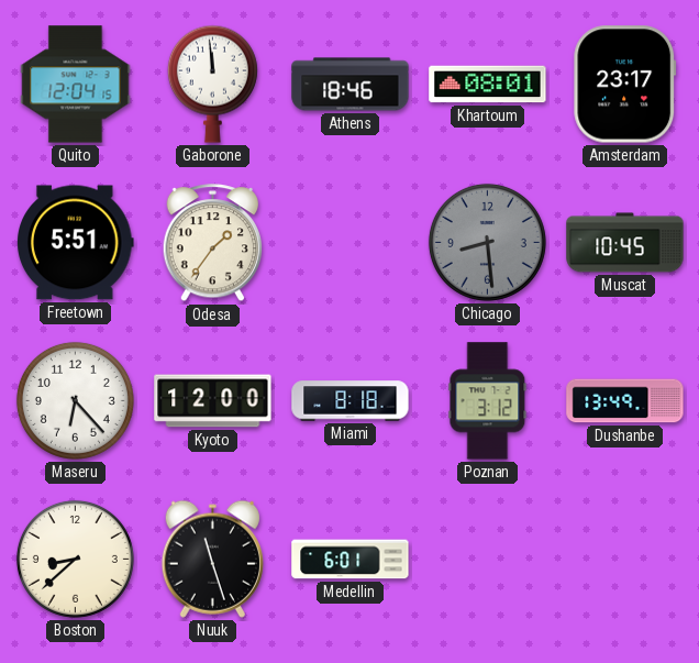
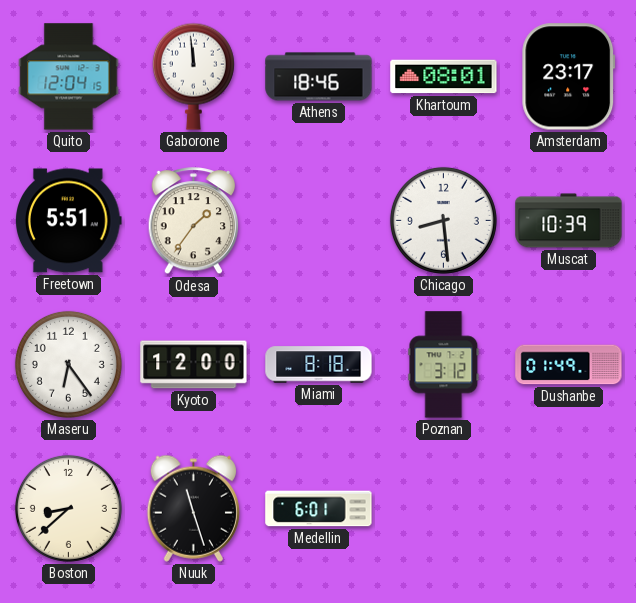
Chicago dial: grey -> white
Muscat: 10:45 -> 10:39
Maseru: 6:23 -> 6:24
Dushanbe: 13:49 -> 01:49
